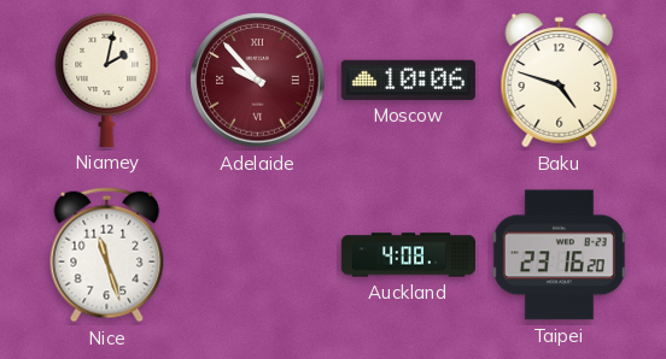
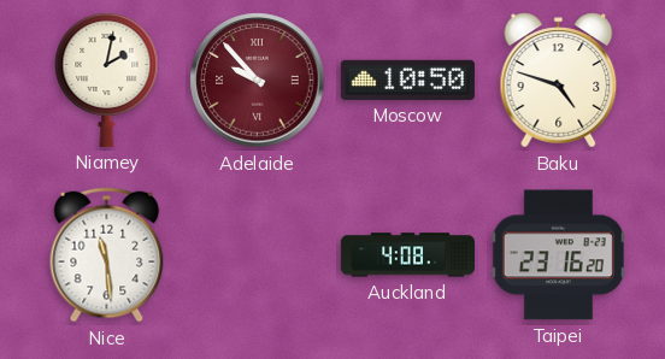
Moscow: 10:06 -> 10:50
Nice: 11:27 -> 11:29
